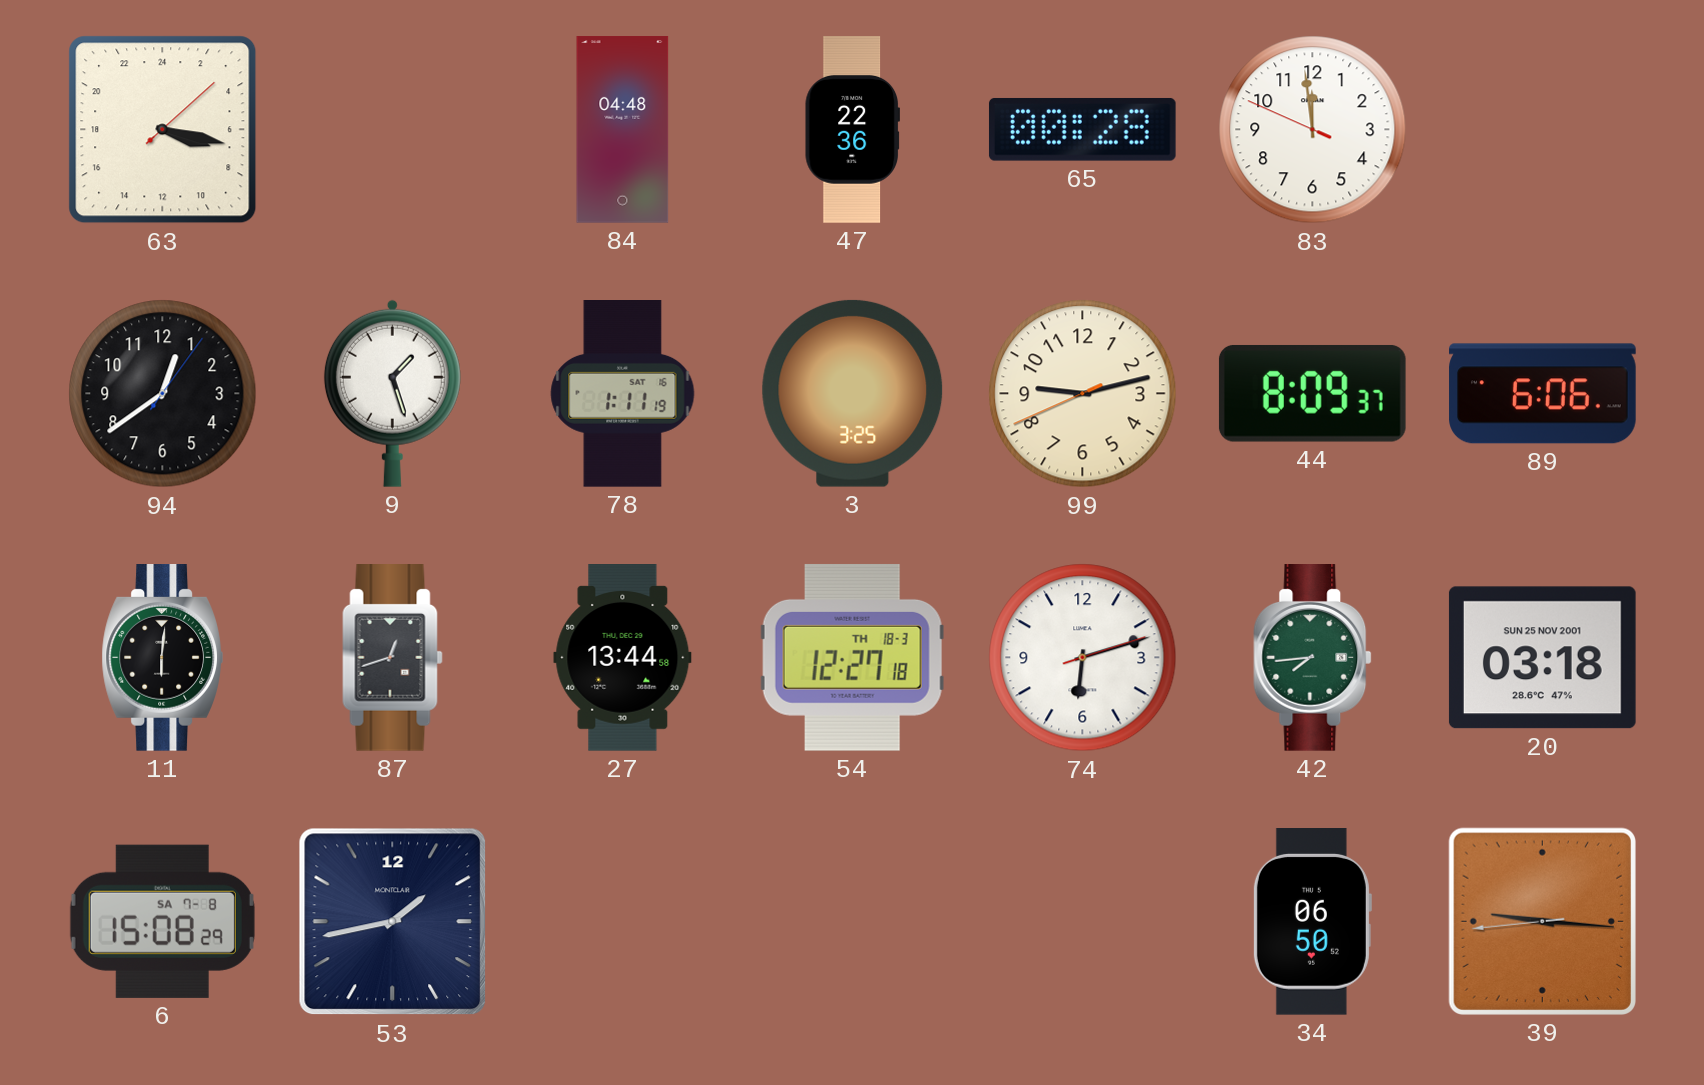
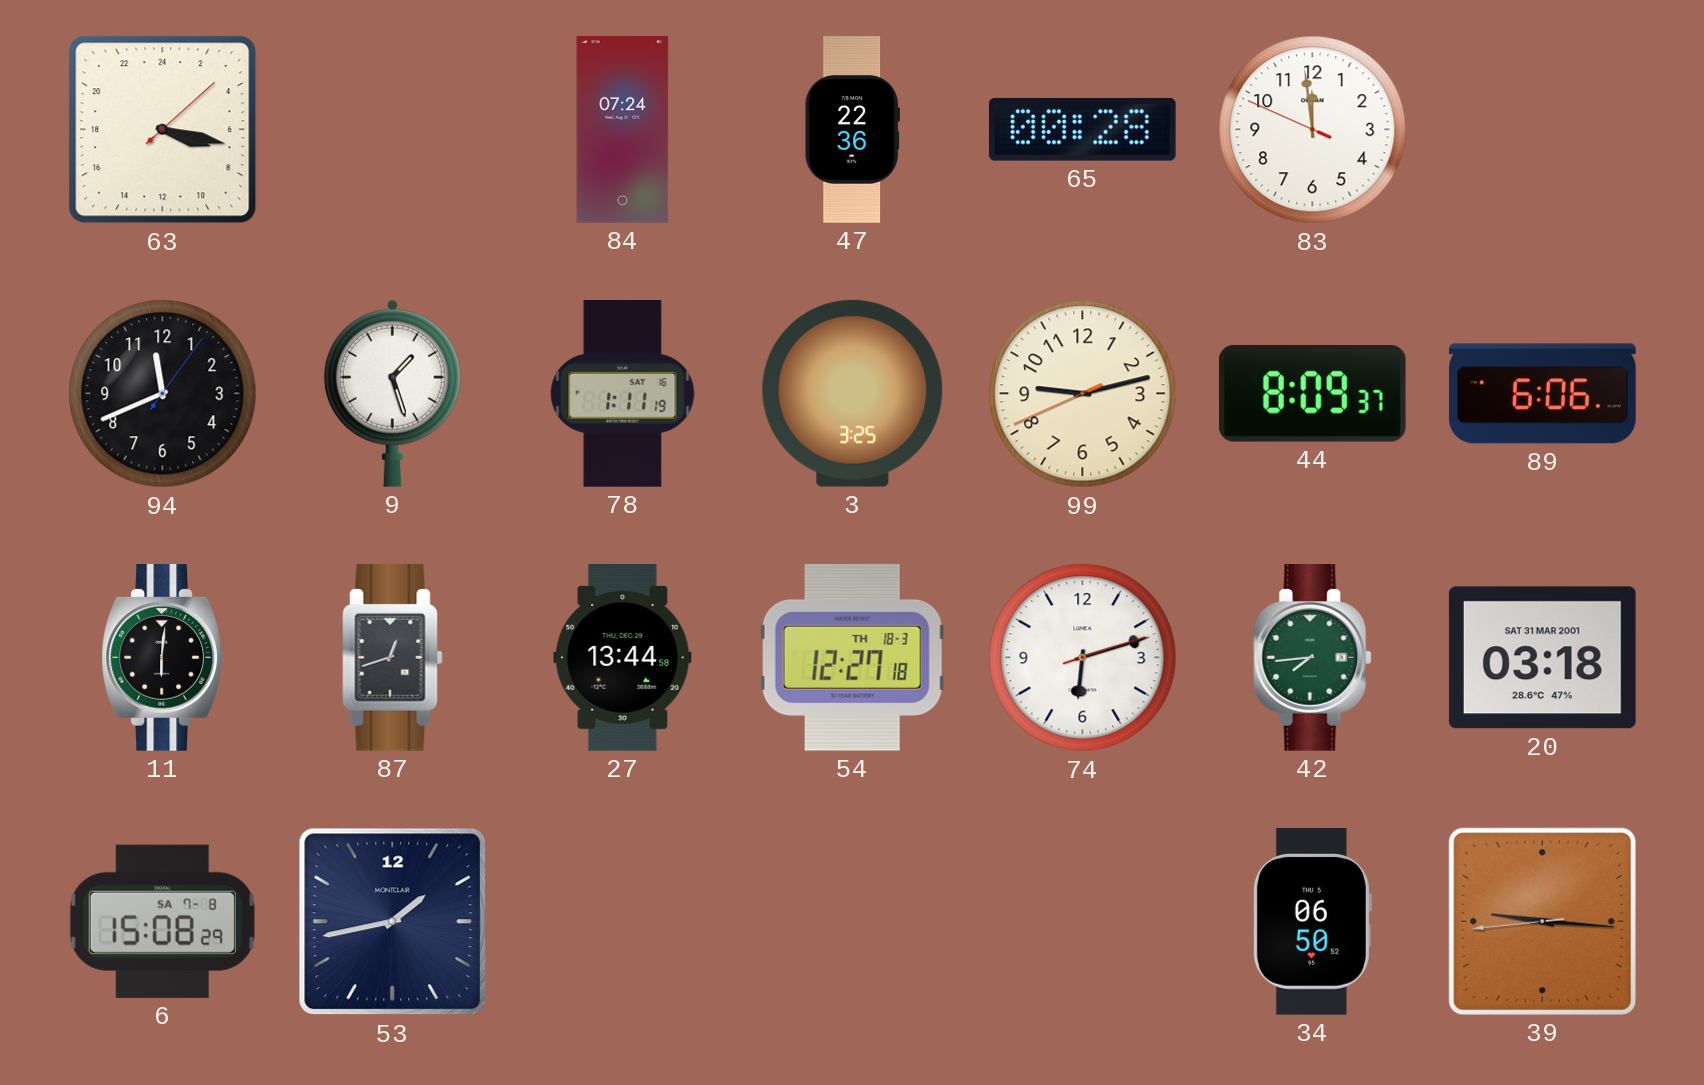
84: 04:48 -> 07:24
94: 12:39 -> 11:41
20 date: SUN 25 NOV 2001 -> SAT 31 MAR 2001
